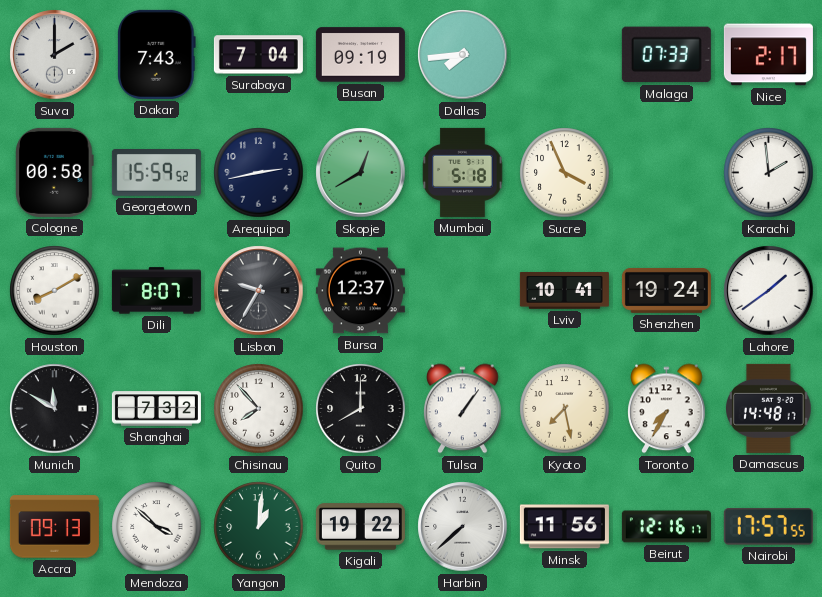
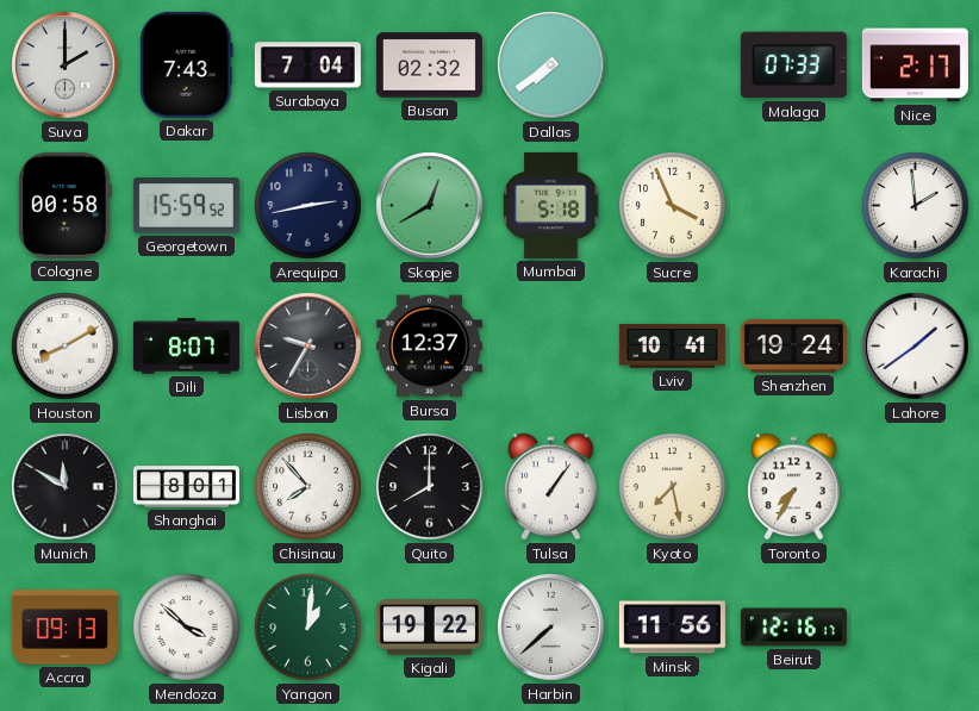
Busan: 09:19 -> 02:32
Dallas: 7:44 -> 7:39
Shanghai: 7:32 -> 8:01
Damascus: 14:48 -> none
Nairobi: 17:57 -> none
